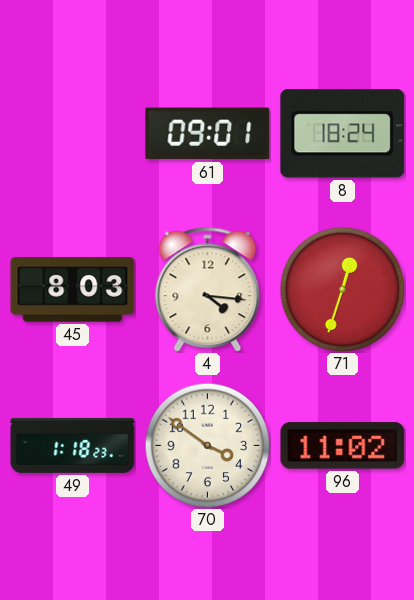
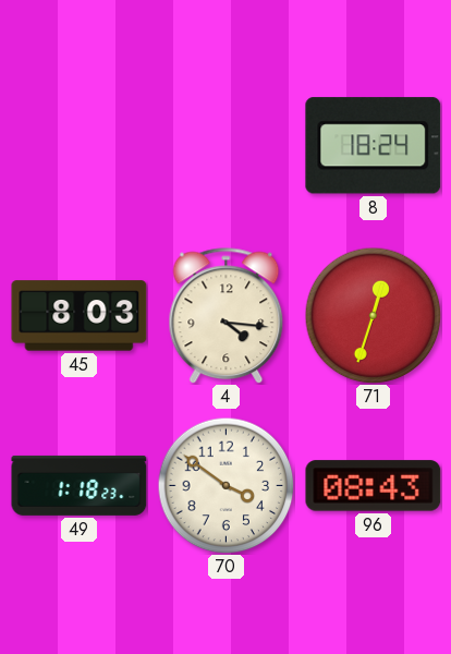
61: 09:01 -> none
96: 11:02 -> 08:43
